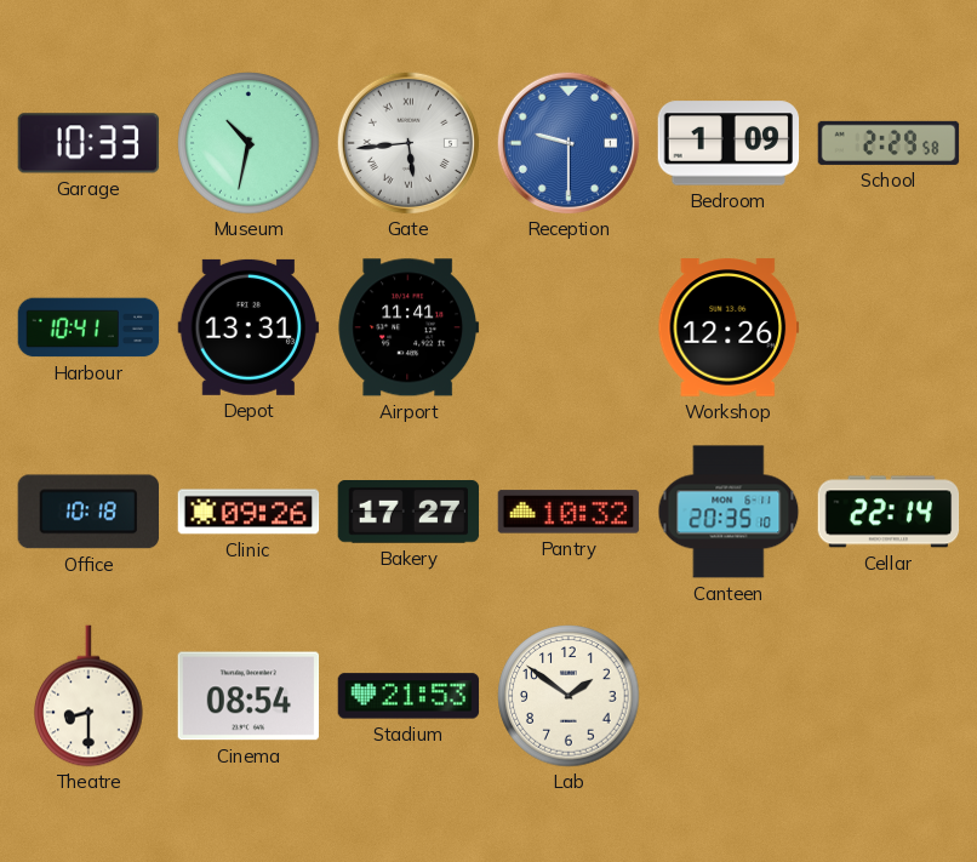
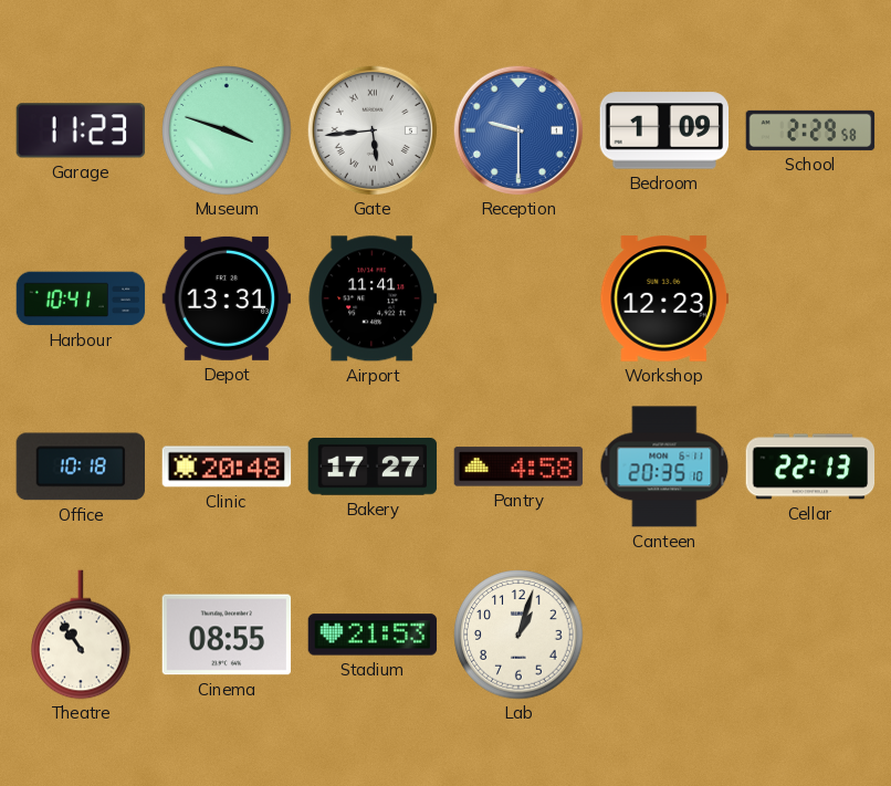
Garage: 10:33 -> 11:23
Museum: 10:32 -> 3:48
Workshop: 12:26 -> 12:23
Clinic: 09:26 -> 20:48
Pantry: 10:32 -> 4:58
Cellar: 22:14 -> 22:13
Theatre: 8:30 -> 10:54
Cinema: 08:54 -> 08:55
Lab: 1:51 -> 1:03
